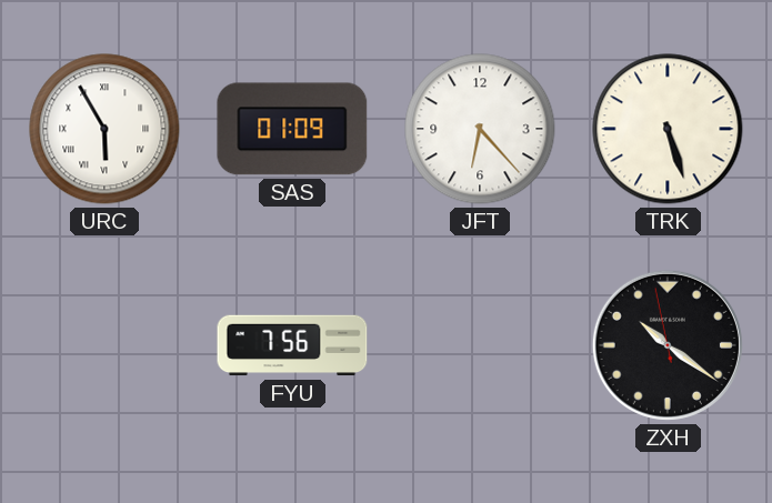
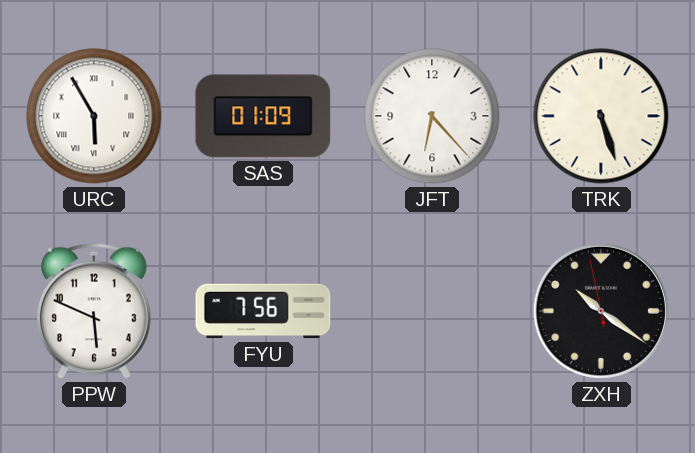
PPW: none -> 5:49
